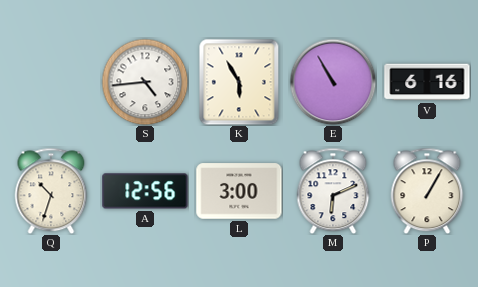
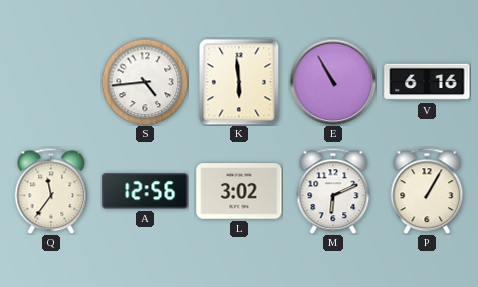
K: 5:55 -> 5:59
Q: 10:33 -> 11:36
L: 3:00 -> 3:02
